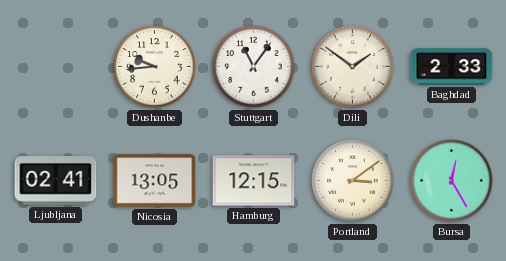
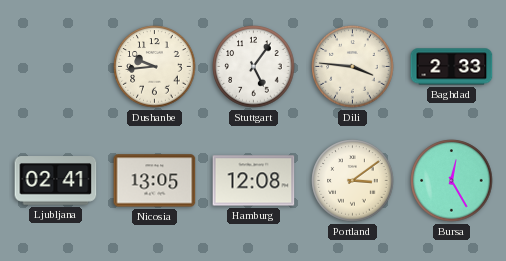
Stuttgart: 11:06 -> 5:06
Dili: 1:51 -> 3:46
Hamburg: 12:15 -> 12:08
